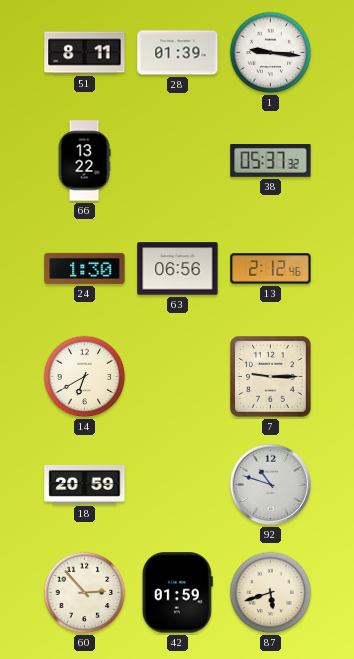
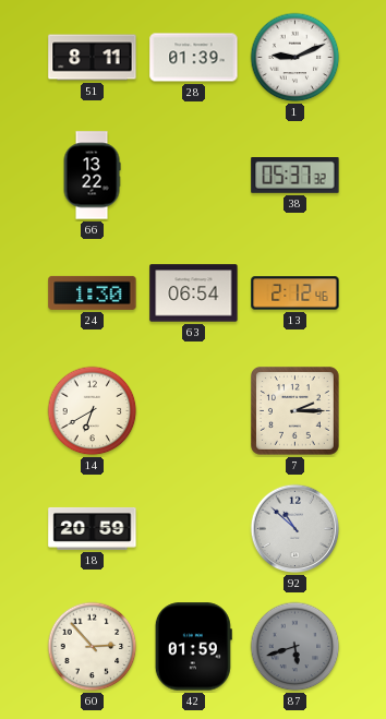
1: 9:16 -> 9:11
63: 06:56 -> 06:54
7: 9:15 -> 2:15
92: 10:48 -> 10:52
87 dial: cream -> grey
